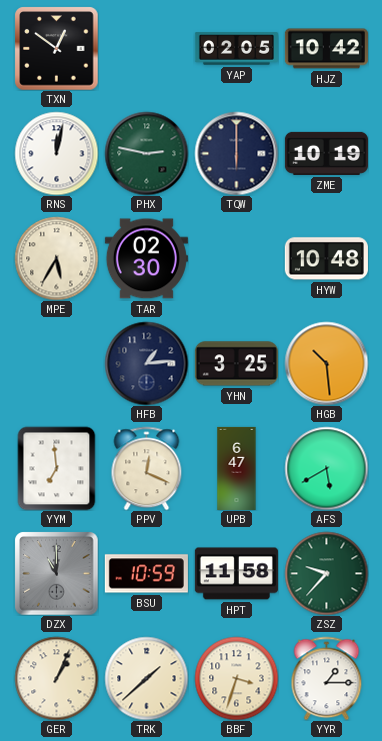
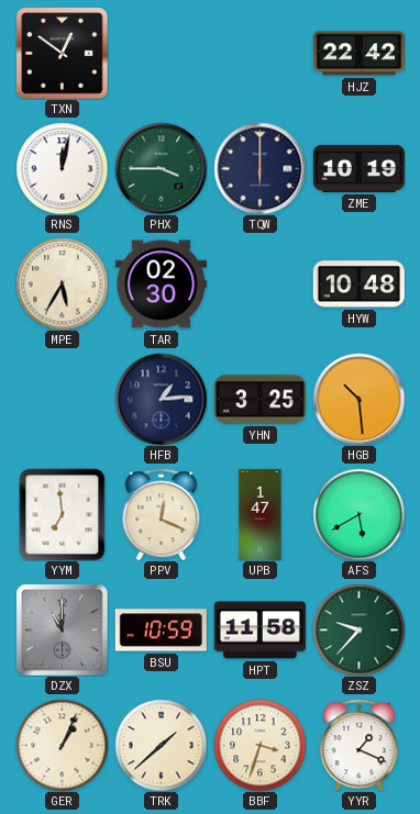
YAP: 02:05 -> none
HJZ: 10:42 -> 22:42
PHX: 2:47 -> 3:45
UPB: 6:47 -> 1:47
YYR: 1:15 -> 1:19
